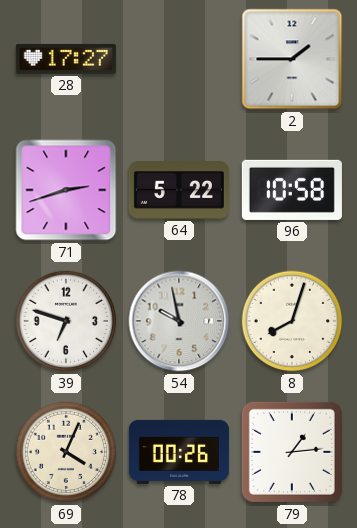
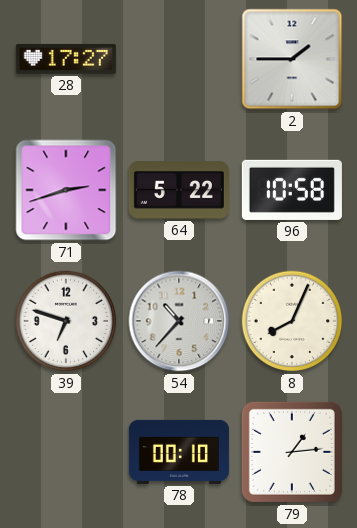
54: 9:58 -> 10:37
8: 8:03 -> 8:04
69: 4:04 -> none
78: 00:26 -> 00:10
